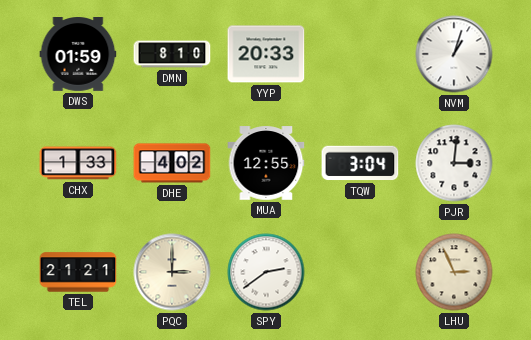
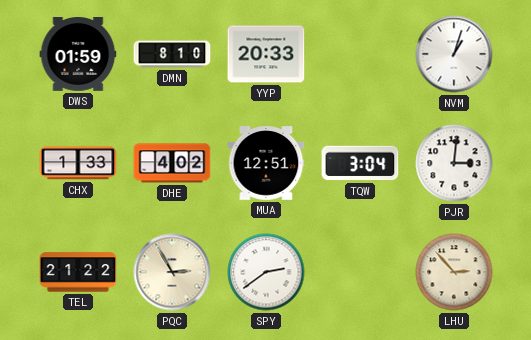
MUA: 12:55 -> 12:51
TEL: 21:21 -> 21:22
PQC: 3:00 -> 2:55
LHU: 2:56 -> 2:53
